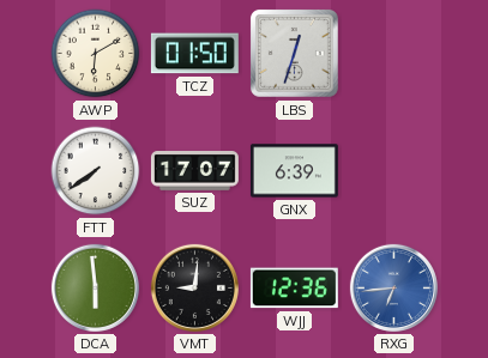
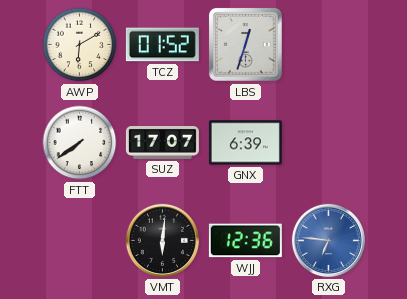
TCZ: 01:50 -> 01:52
DCA: 5:59 -> none
VMT: 9:01 -> 6:01
RXG: 6:44 -> 6:46
